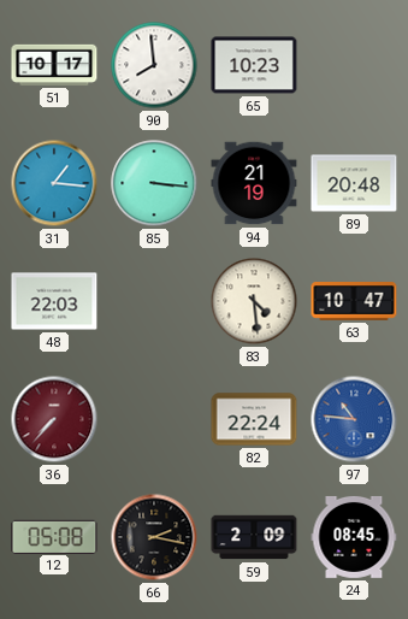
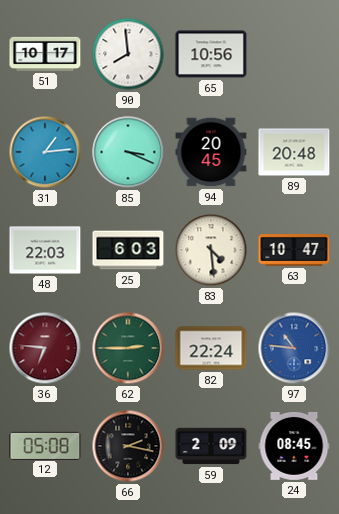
65: 10:23 -> 10:56
31: 1:16 -> 1:14
85: 3:16 -> 3:19
94: 21:19 -> 20:45
25: none -> 6:03
36: 7:37 -> 6:46
62: none -> 2:45
